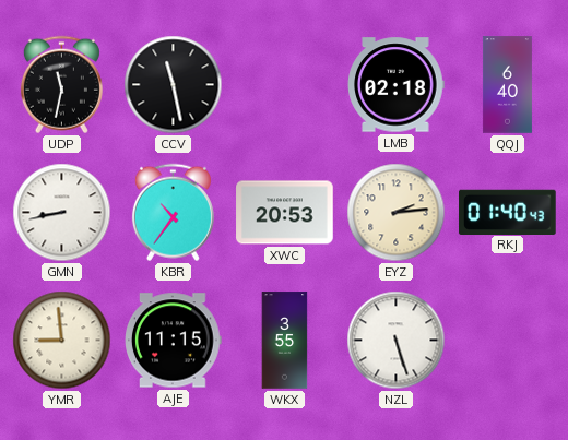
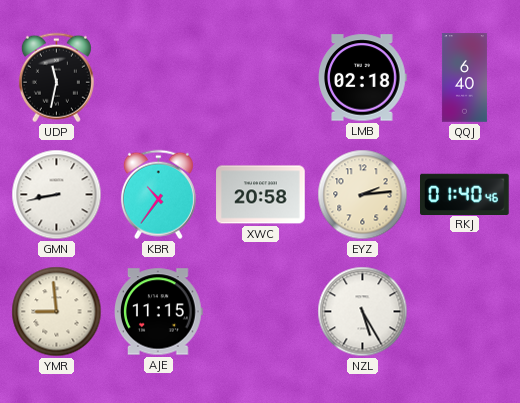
CCV: 11:28 -> none
XWC: 20:53 -> 20:58
RKJ: 01:40:43 -> 01:40:46
WKX: 3:55 -> none
NZL: 5:27 -> 5:25
